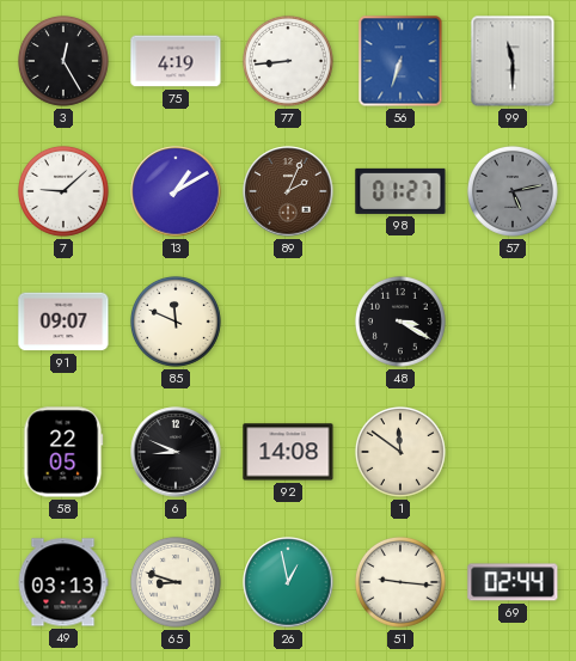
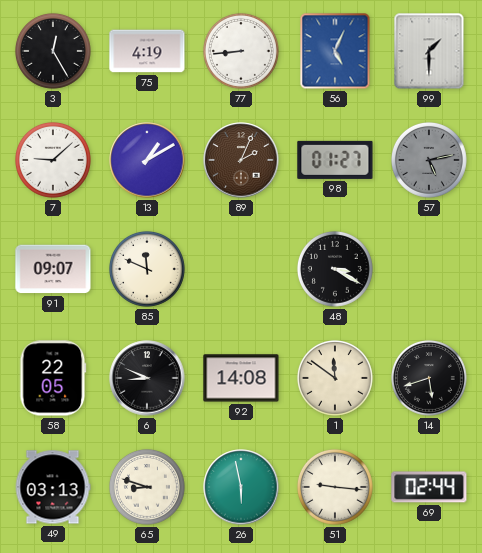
56: 6:33 -> 5:04
99: 11:30 -> 1:30
14: none -> 5:42
26: 12:58 -> 5:58
